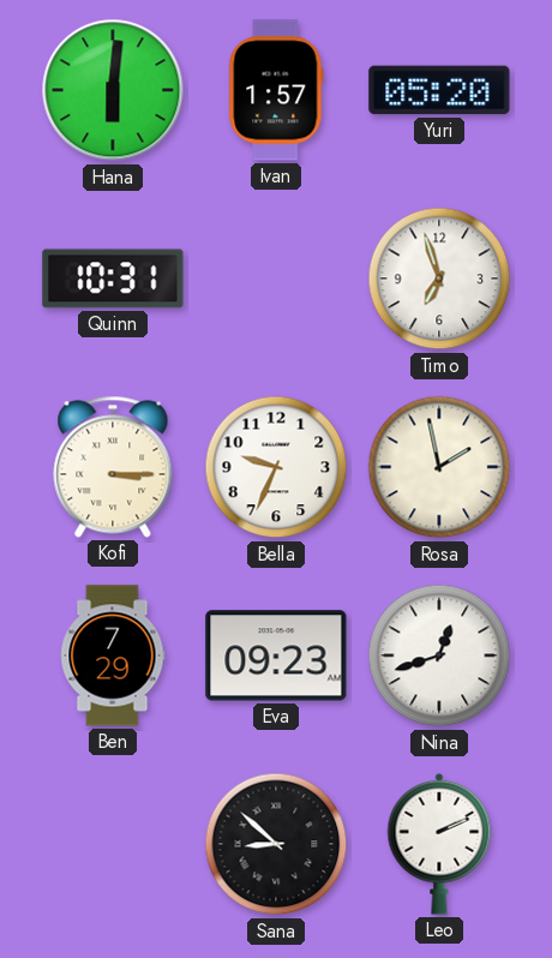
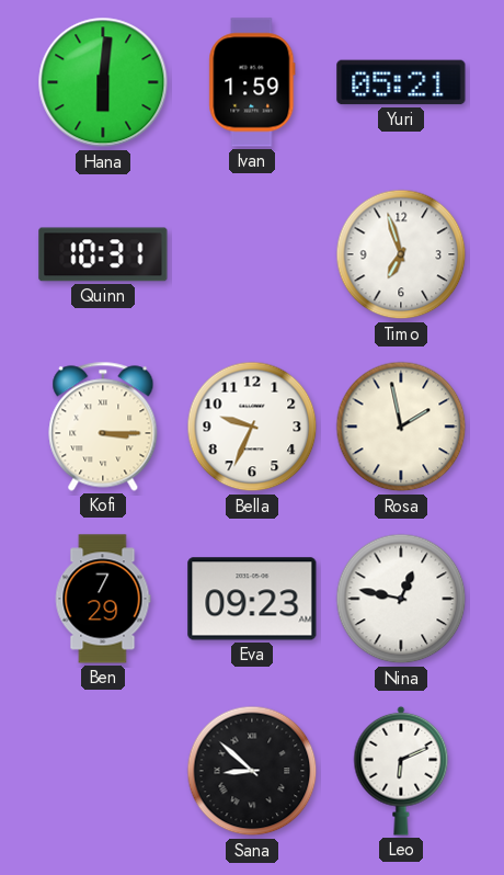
Ivan: 1:57 -> 1:59
Yuri: 05:20 -> 05:21
Nina: 12:42 -> 12:47
Leo: 2:11 -> 6:11
